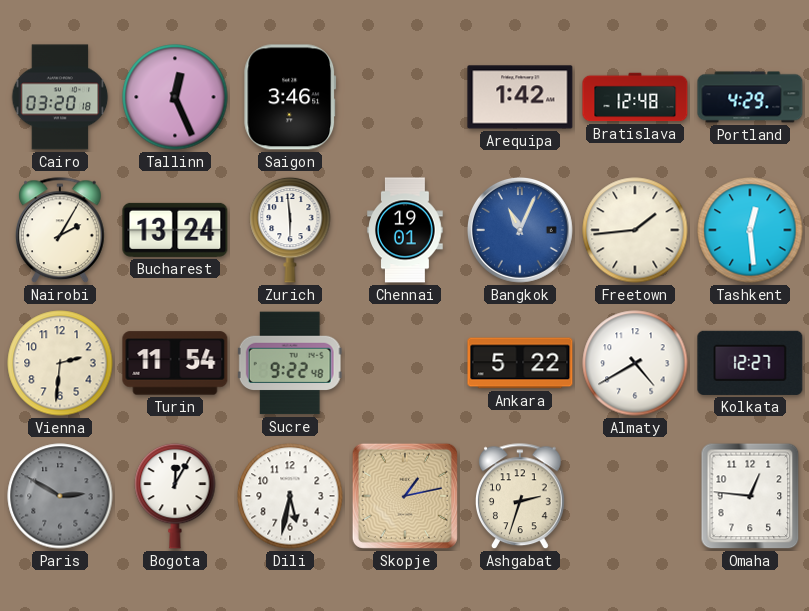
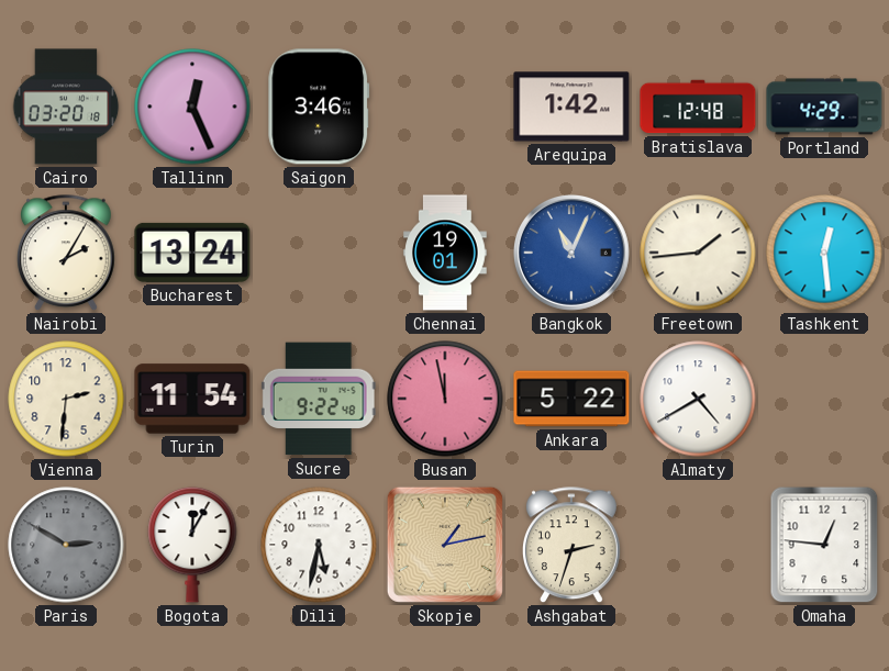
Zurich: 5:59 -> none
Busan: none -> 11:58
Kolkata: 12:27 -> none
